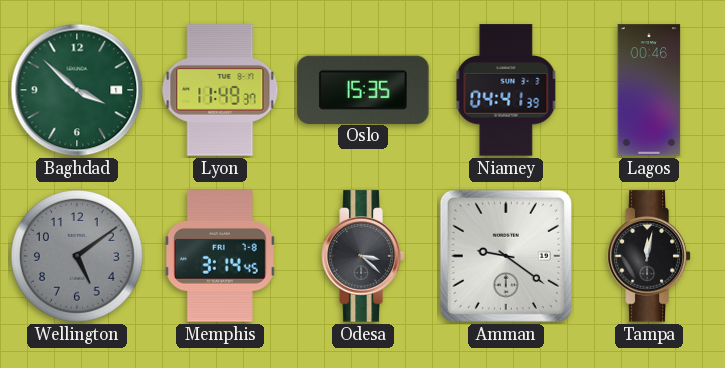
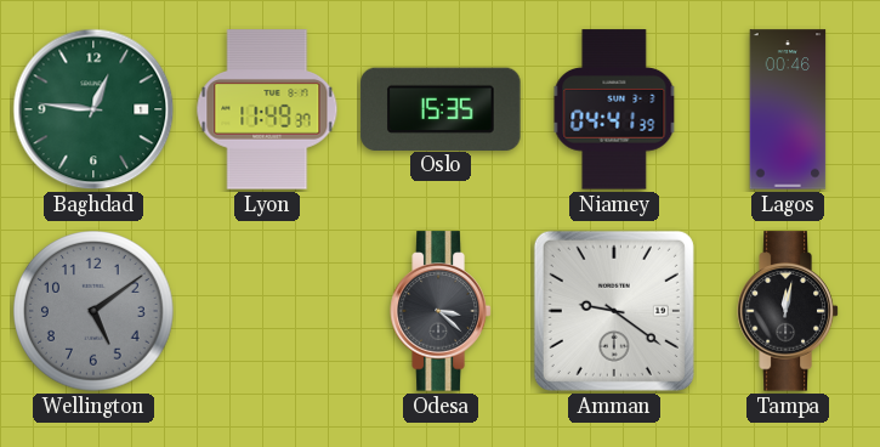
Baghdad: 3:52 -> 12:46
Memphis: 3:14 -> none
